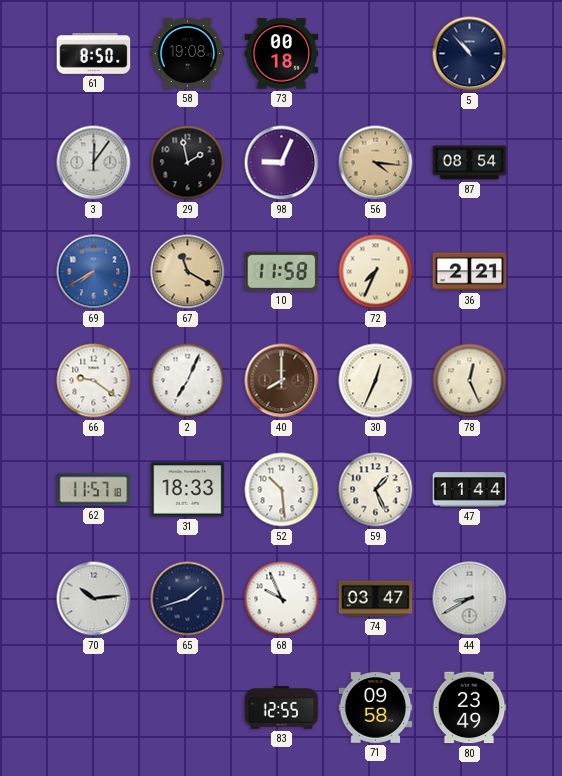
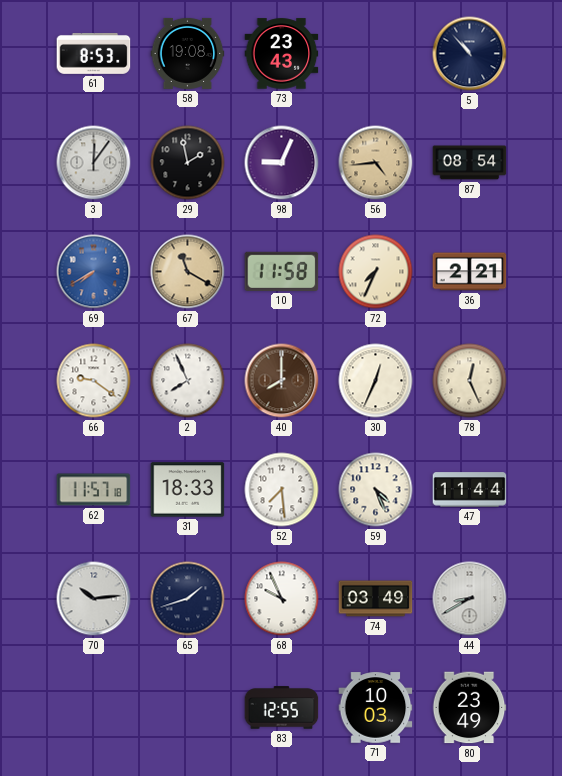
61: 8:50 -> 8:53
73: 00:18 -> 23:43
56: 4:16 -> 4:44
2: 7:04 -> 7:56
52: 10:29 -> 7:29
59: 1:26 -> 4:26
74: 03:47 -> 03:49
71: 09:58 -> 10:03
